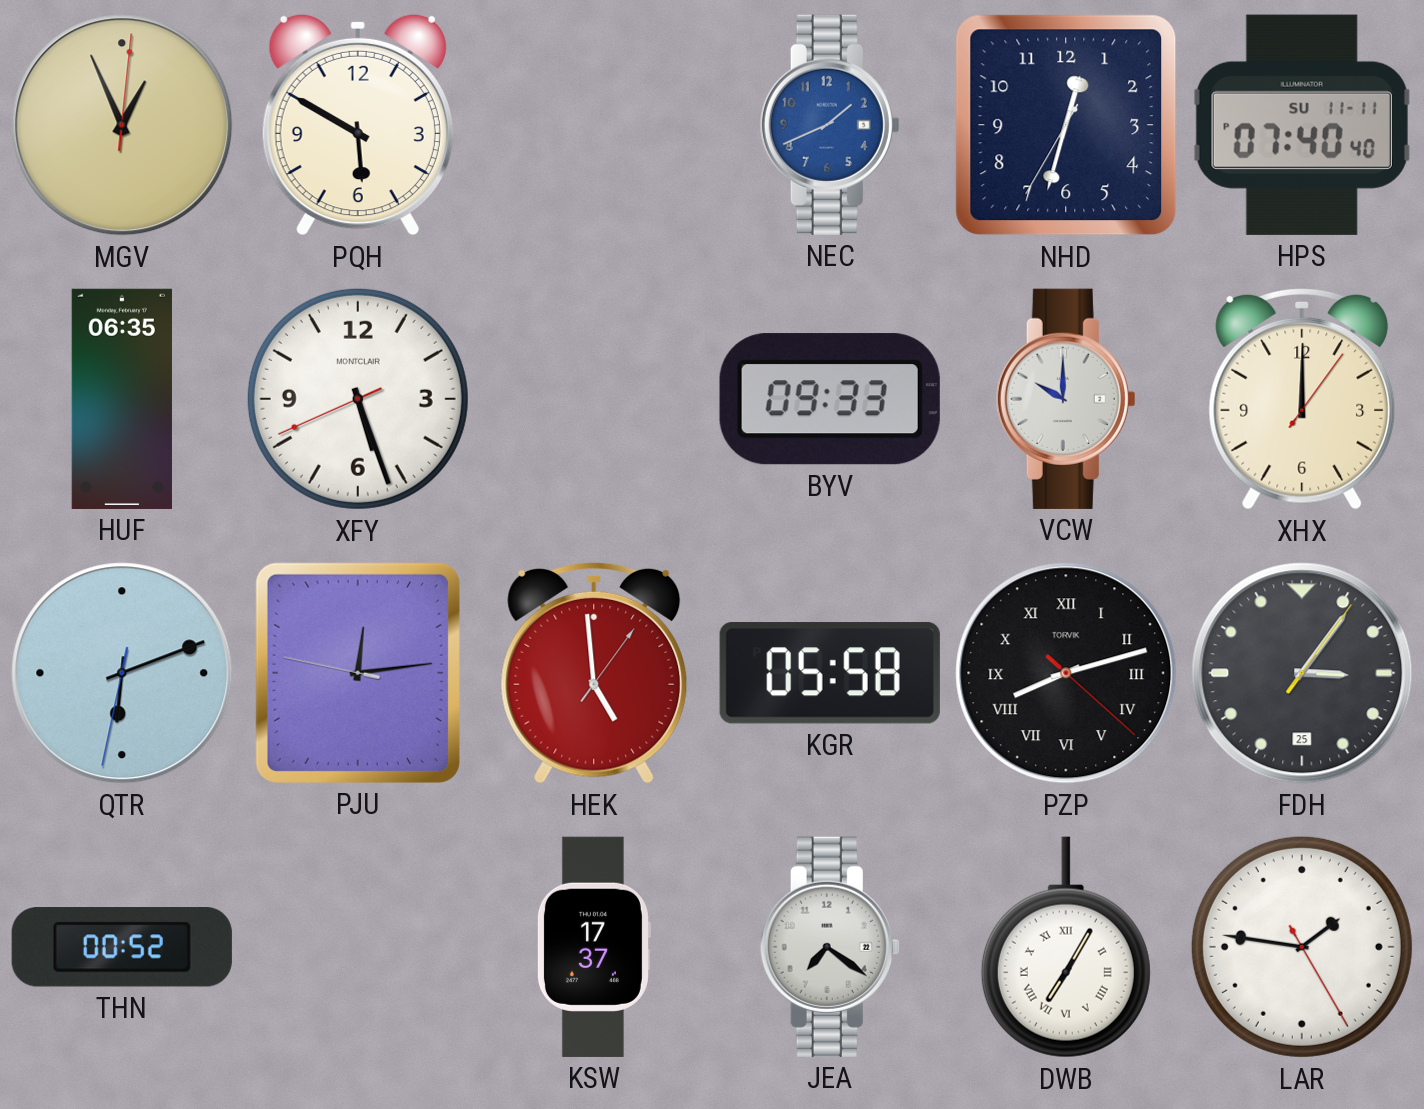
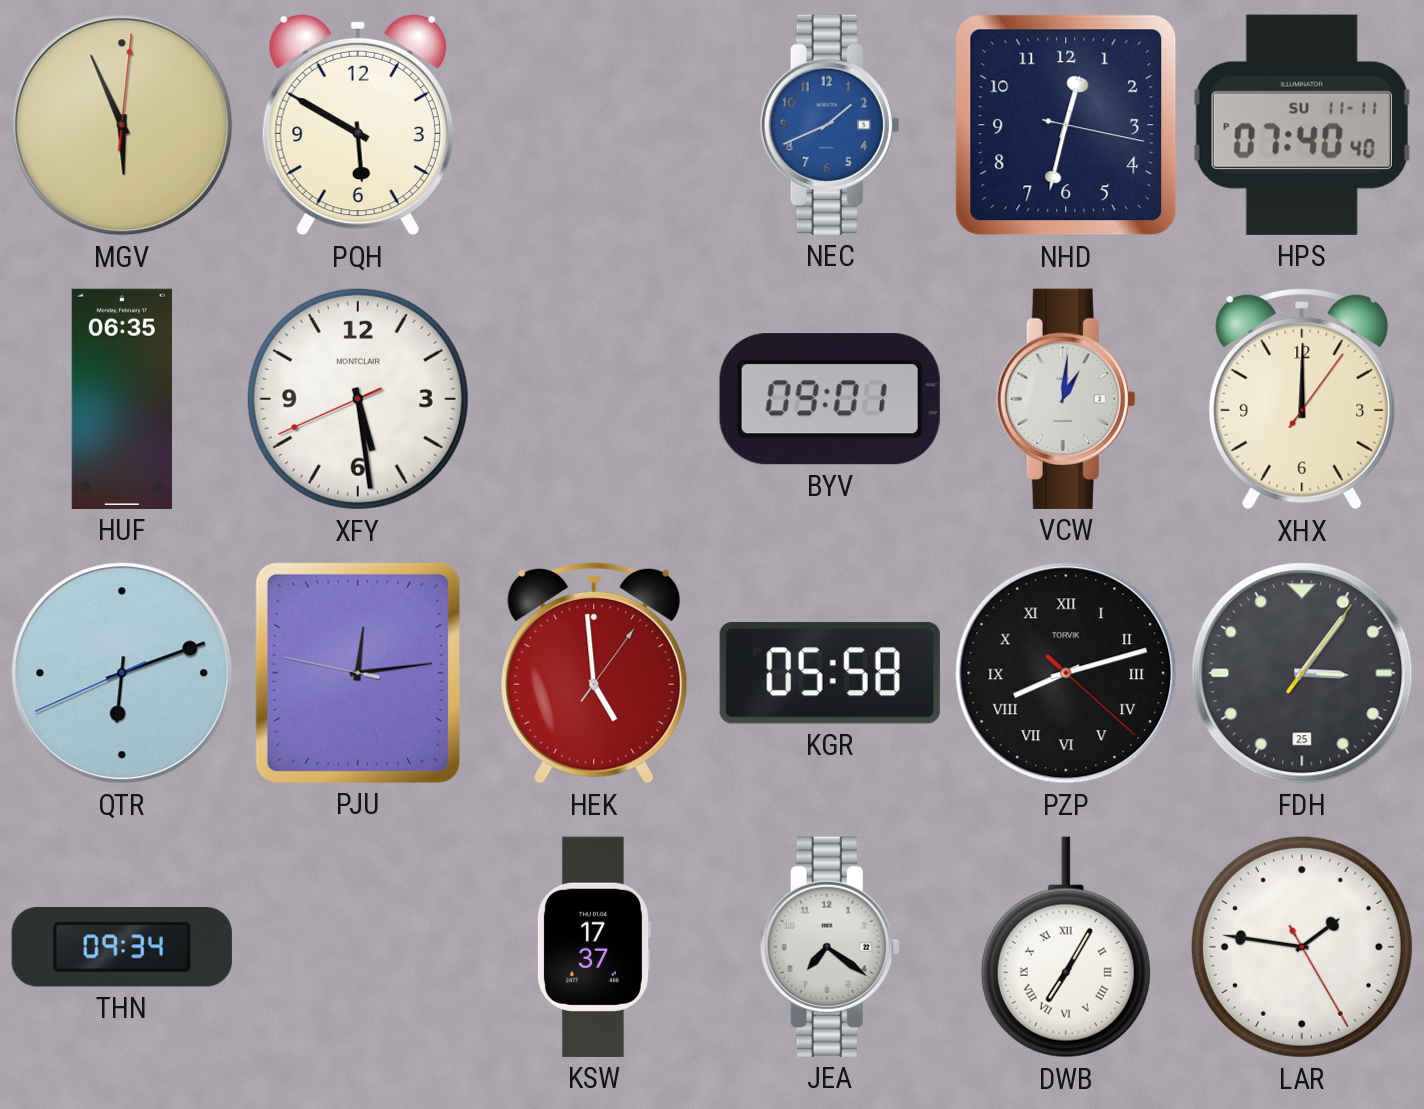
MGV: 12:56 -> 5:56
NHD: 12:32:35 -> 12:32:17
XFY: 5:26 -> 5:28
BYV: 09:33 -> 09:01
VCW: 10:00 -> 1:01
QTR: 6:11:32 -> 6:11:41
THN: 00:52 -> 09:34
